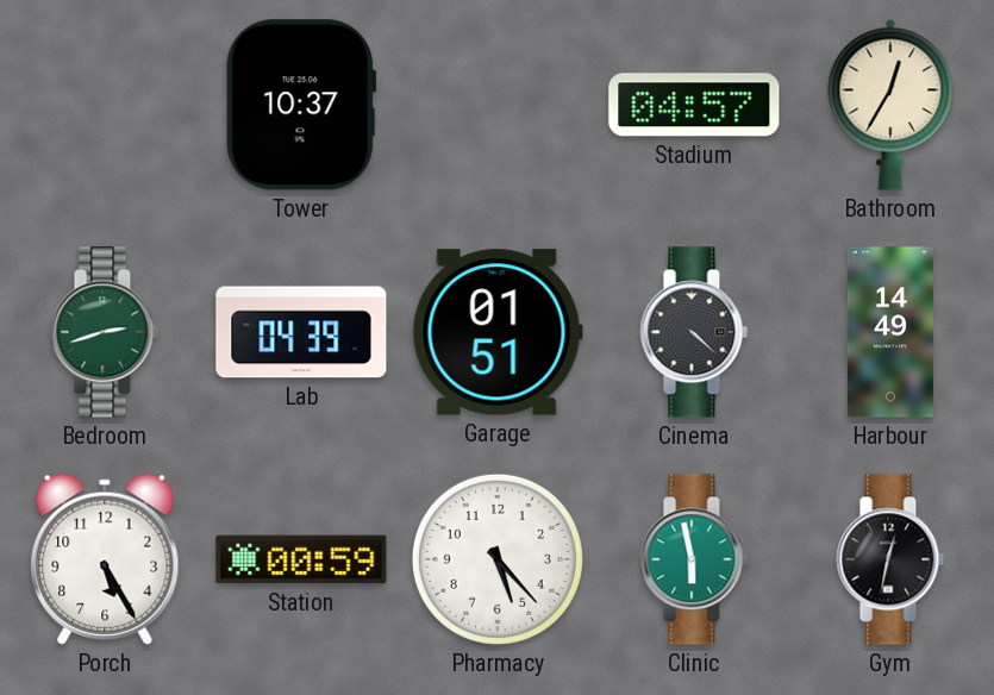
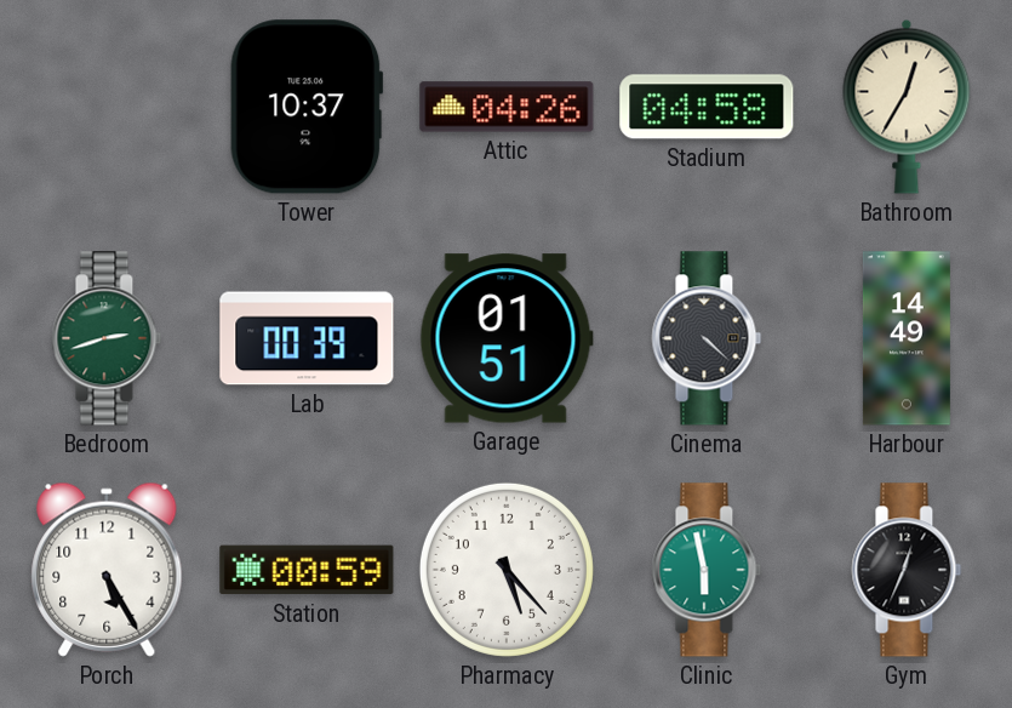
Attic: none -> 04:26
Stadium: 04:57 -> 04:58
Lab: 04:39 -> 00:39
Gym: 12:32 -> 12:34
